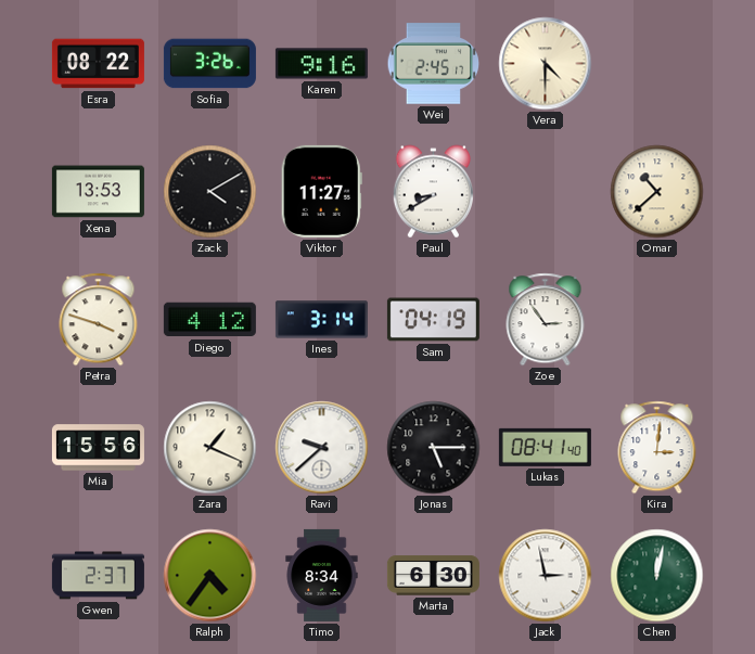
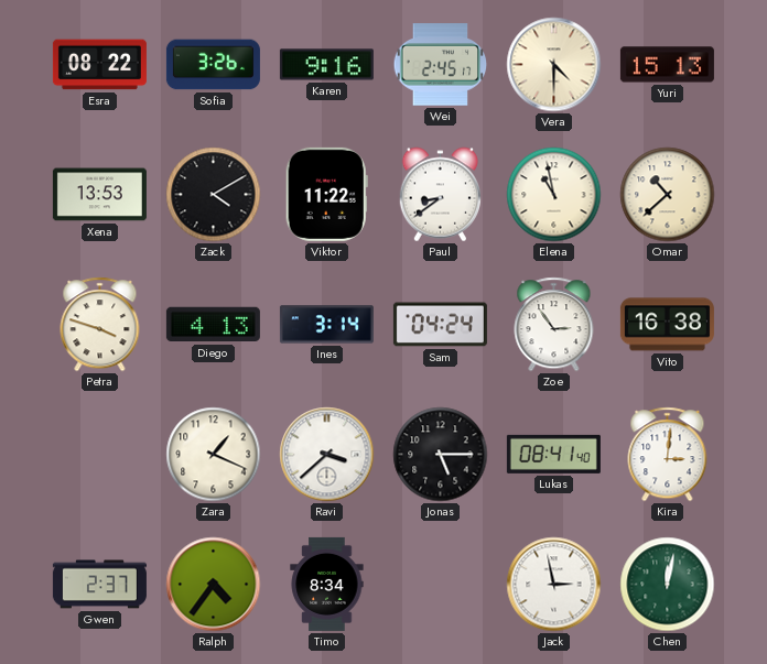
Yuri: none -> 15:13
Viktor: 11:27 -> 11:22
Paul: 8:40 -> 8:39
Elena: none -> 10:58
Diego: 4:12 -> 4:13
Sam: 04:19 -> 04:24
Vito: none -> 16:38
Mia: 15:56 -> none
Ravi: 9:38 -> 3:38
Marta: 6:30 -> none
